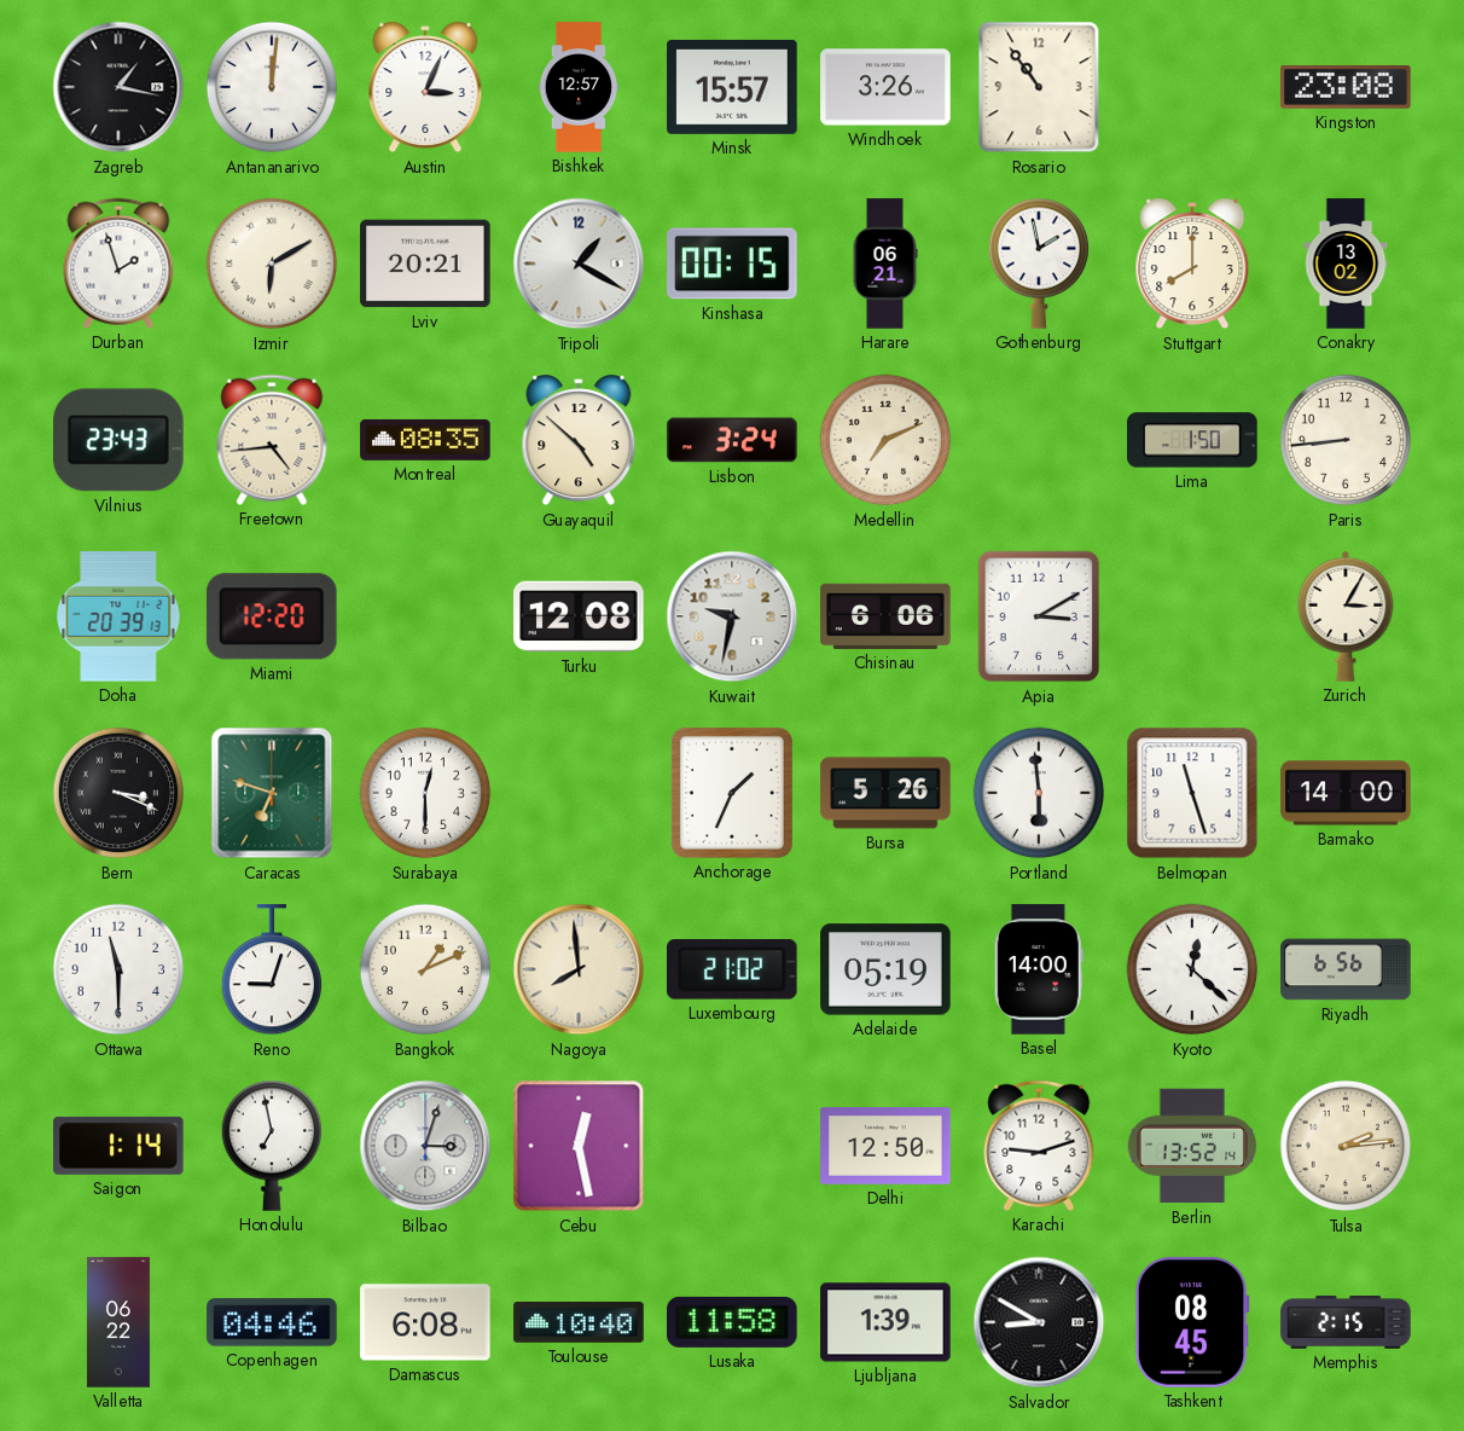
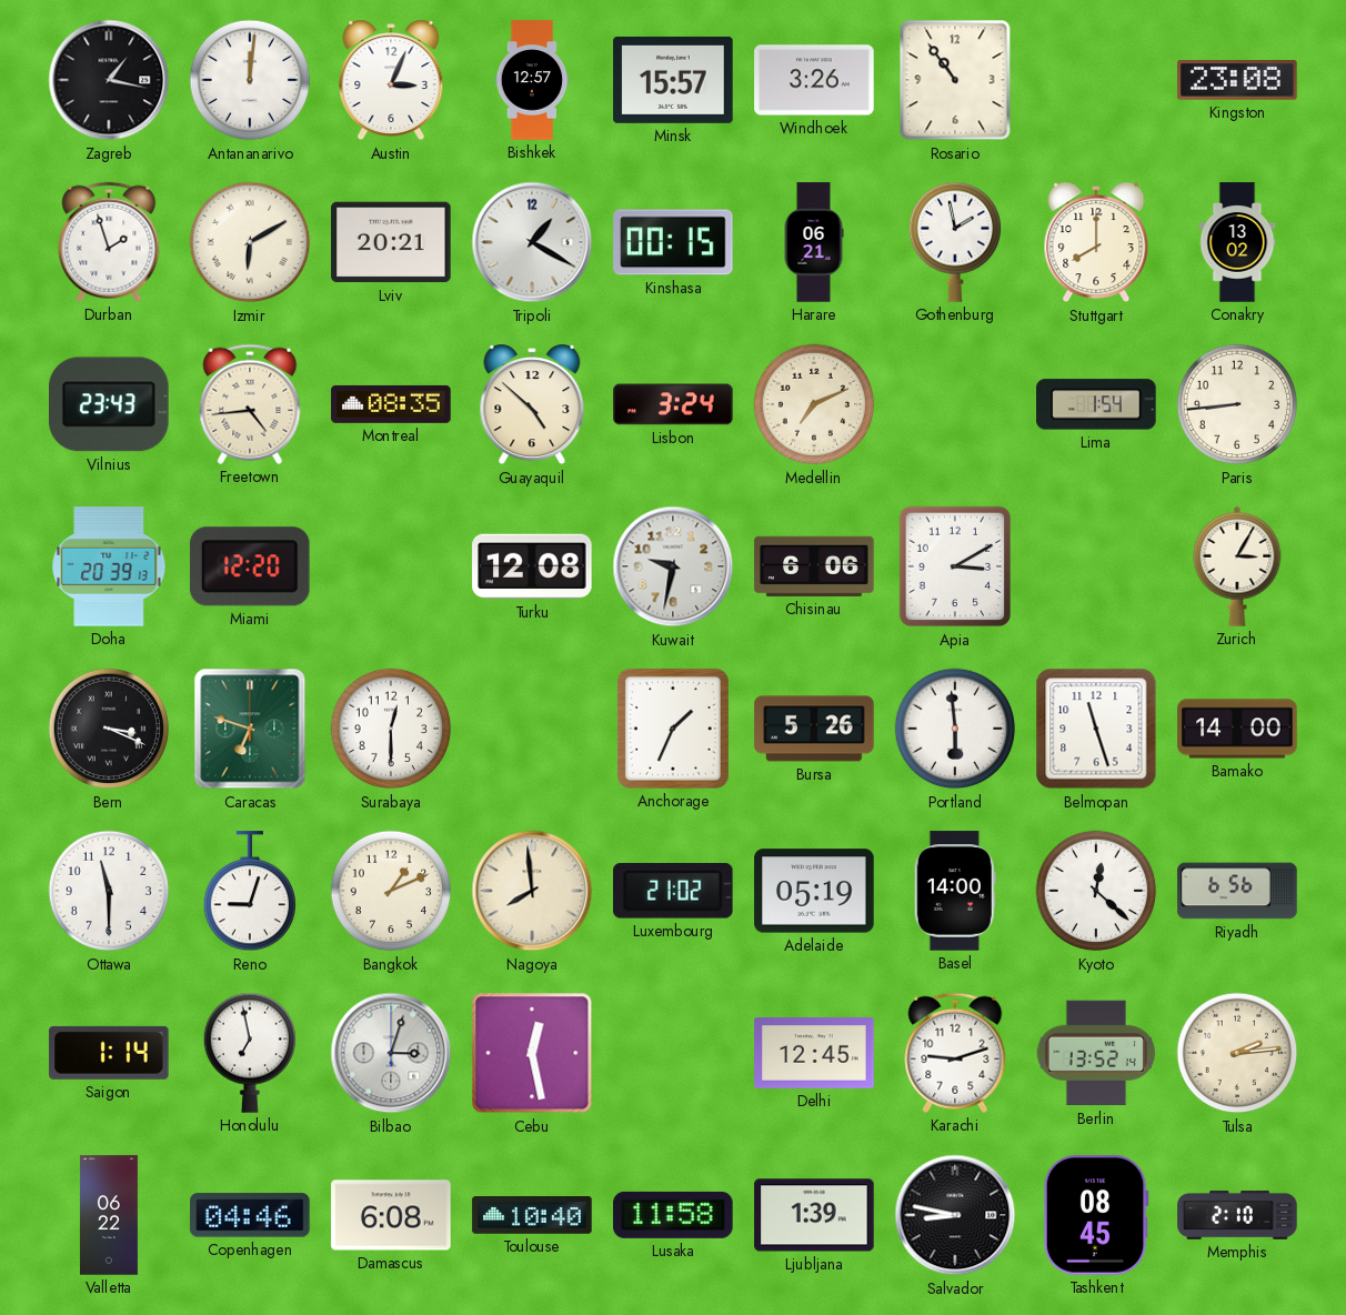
Lima: 1:50 -> 1:54
Delhi: 12:50 -> 12:45
Salvador: 8:50 -> 8:47
Memphis: 2:15 -> 2:10
